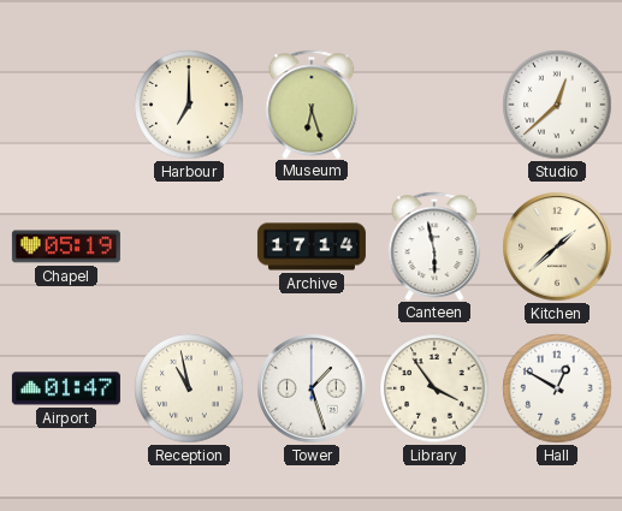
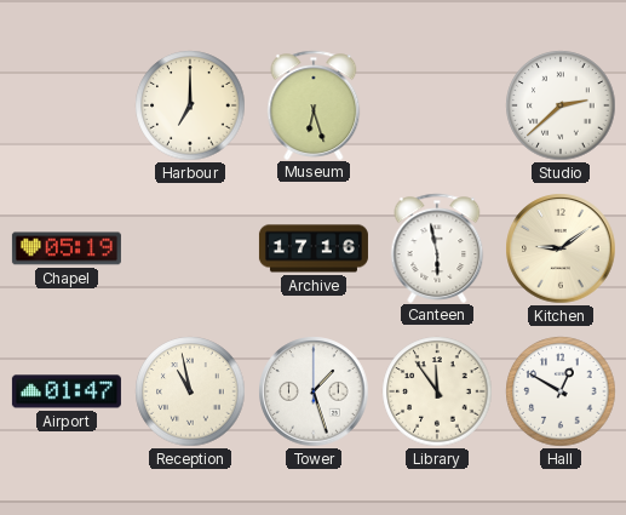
Studio: 12:38 -> 2:38
Archive: 17:14 -> 17:16
Kitchen: 1:38 -> 9:09
Library: 3:54 -> 11:54
